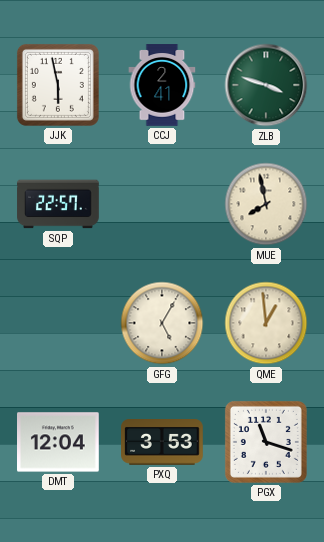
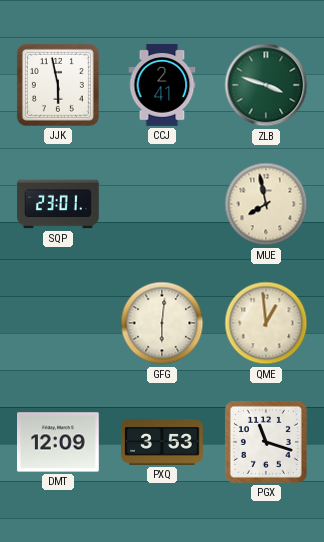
SQP: 22:57 -> 23:01
GFG: 5:05 -> 6:01
DMT: 12:04 -> 12:09
